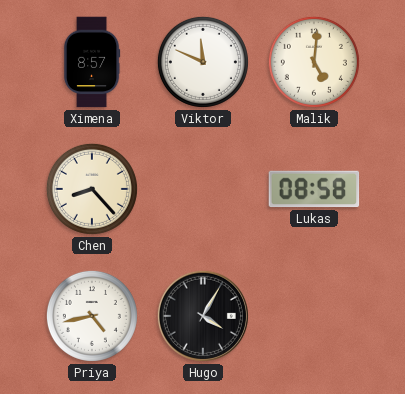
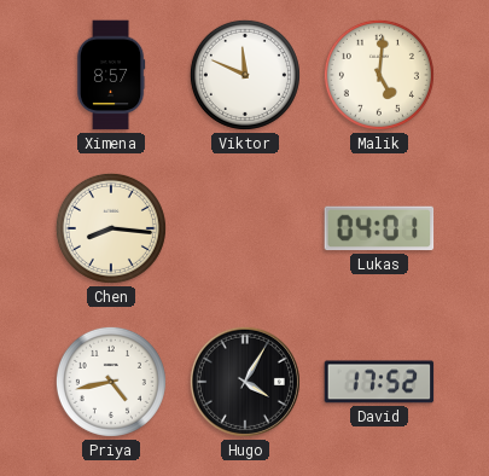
Chen: 8:23 -> 8:16
Lukas: 08:58 -> 04:01
David: none -> 17:52
